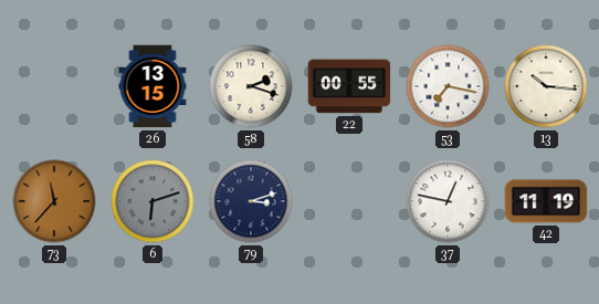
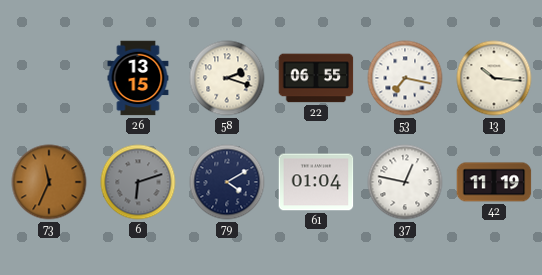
22: 00:55 -> 06:55
73: 11:37 -> 11:34
79: 3:12 -> 4:10
61: none -> 01:04
